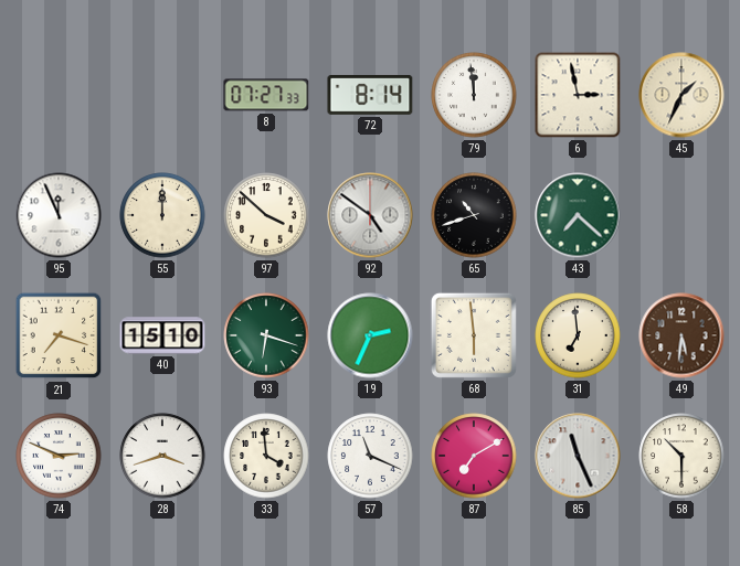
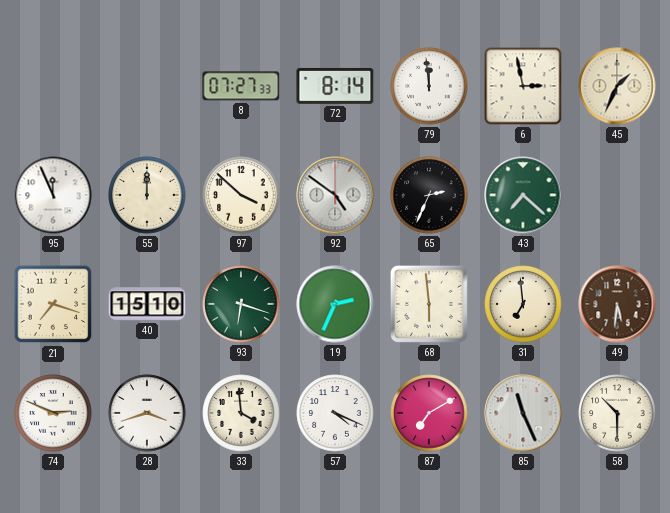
65: 10:42 -> 2:34
57: 11:19 -> 4:19
